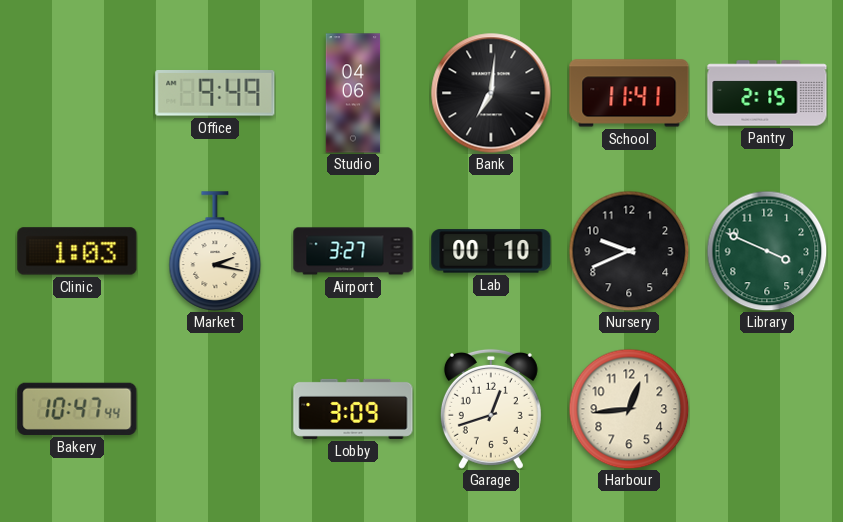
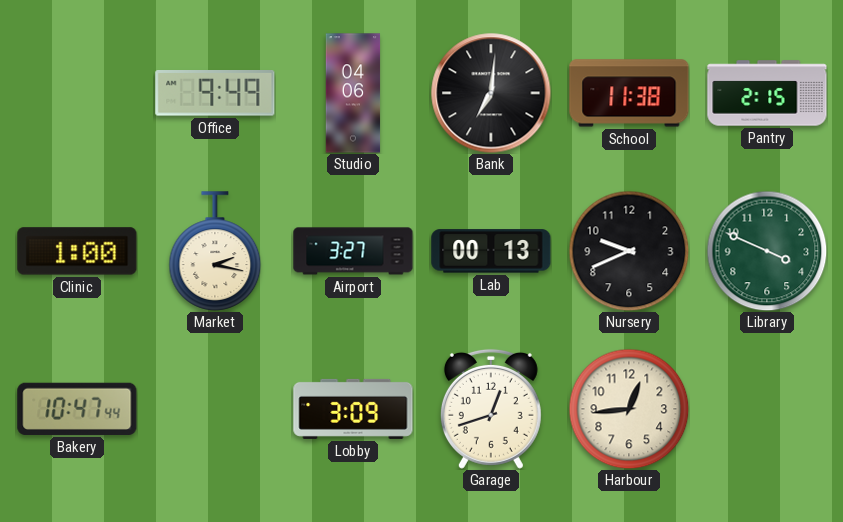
School: 11:41 -> 11:38
Clinic: 1:03 -> 1:00
Lab: 00:10 -> 00:13
